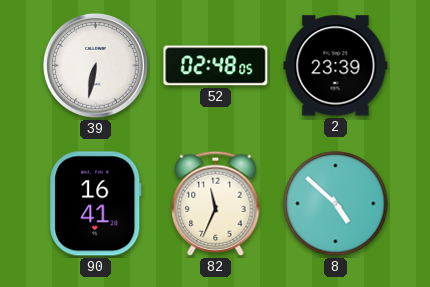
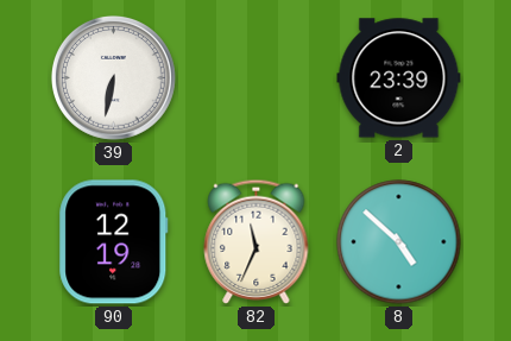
52: 02:48 -> none
90: 16:41 -> 12:19
